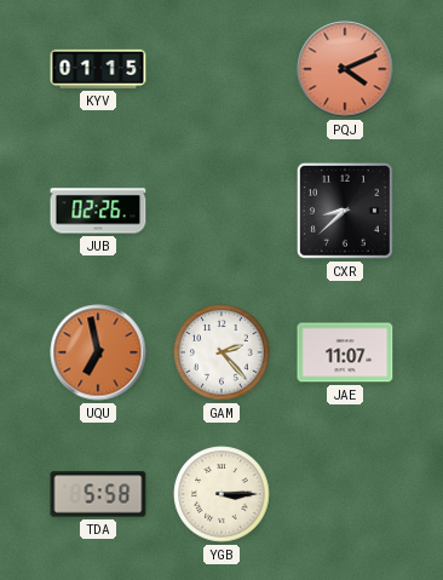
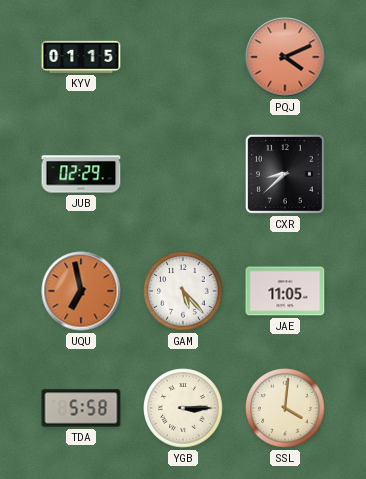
JUB: 02:26 -> 02:29
GAM: 2:23 -> 5:23
JAE: 11:07 -> 11:05
SSL: none -> 4:01
